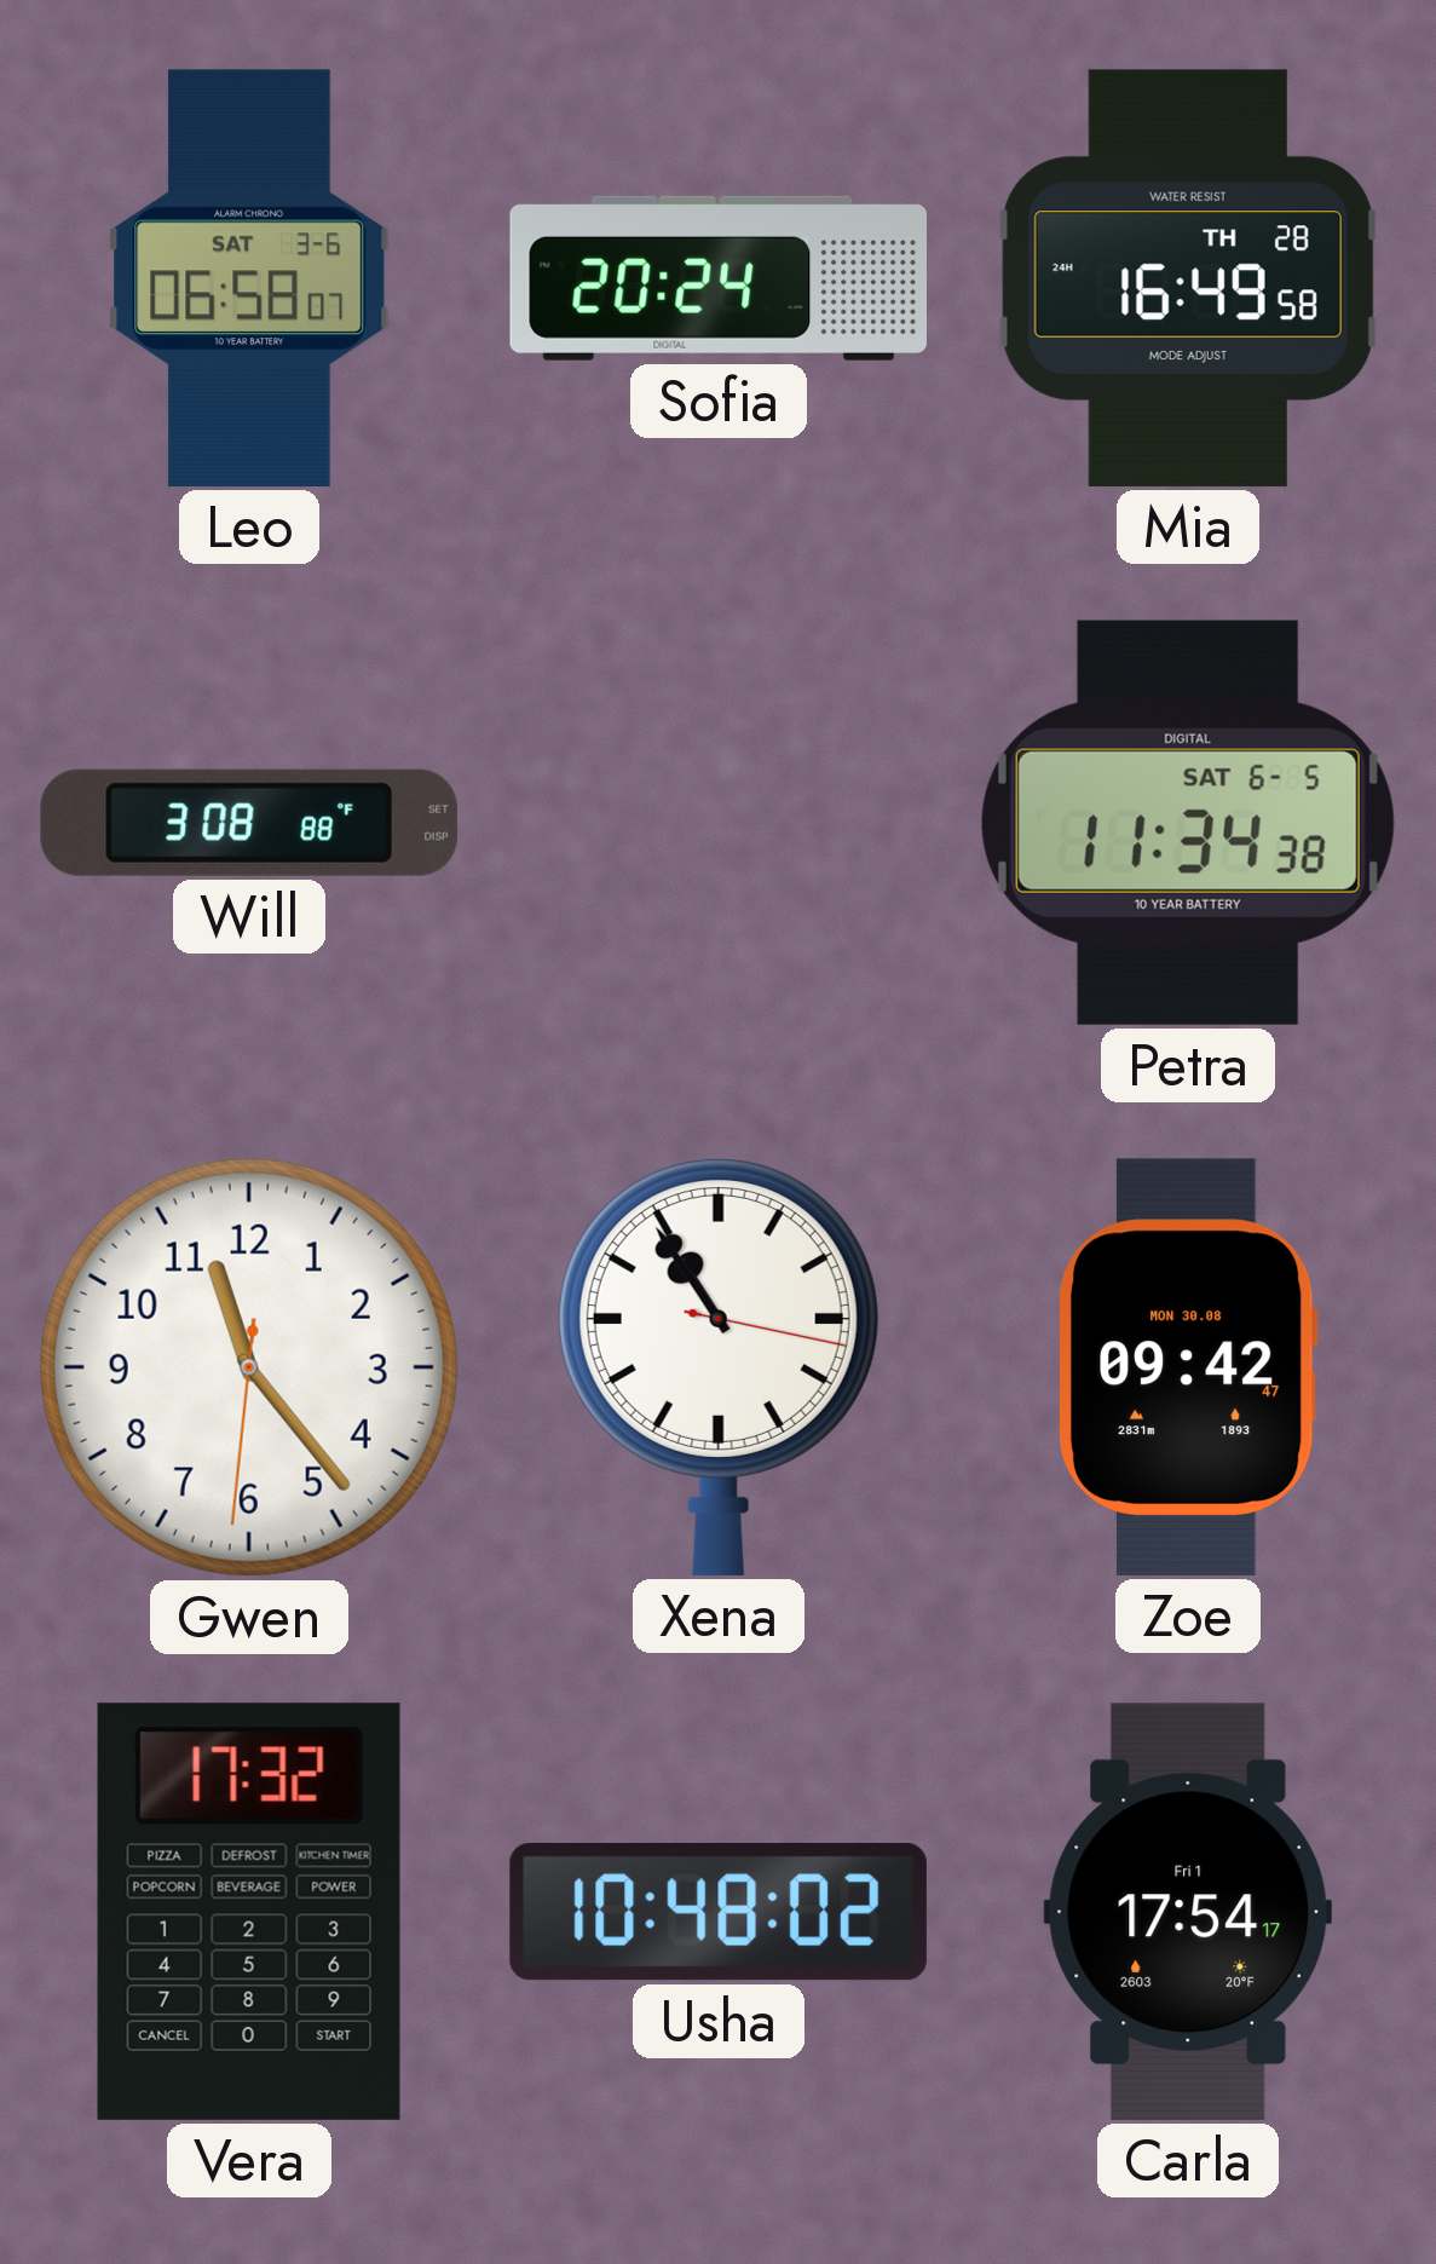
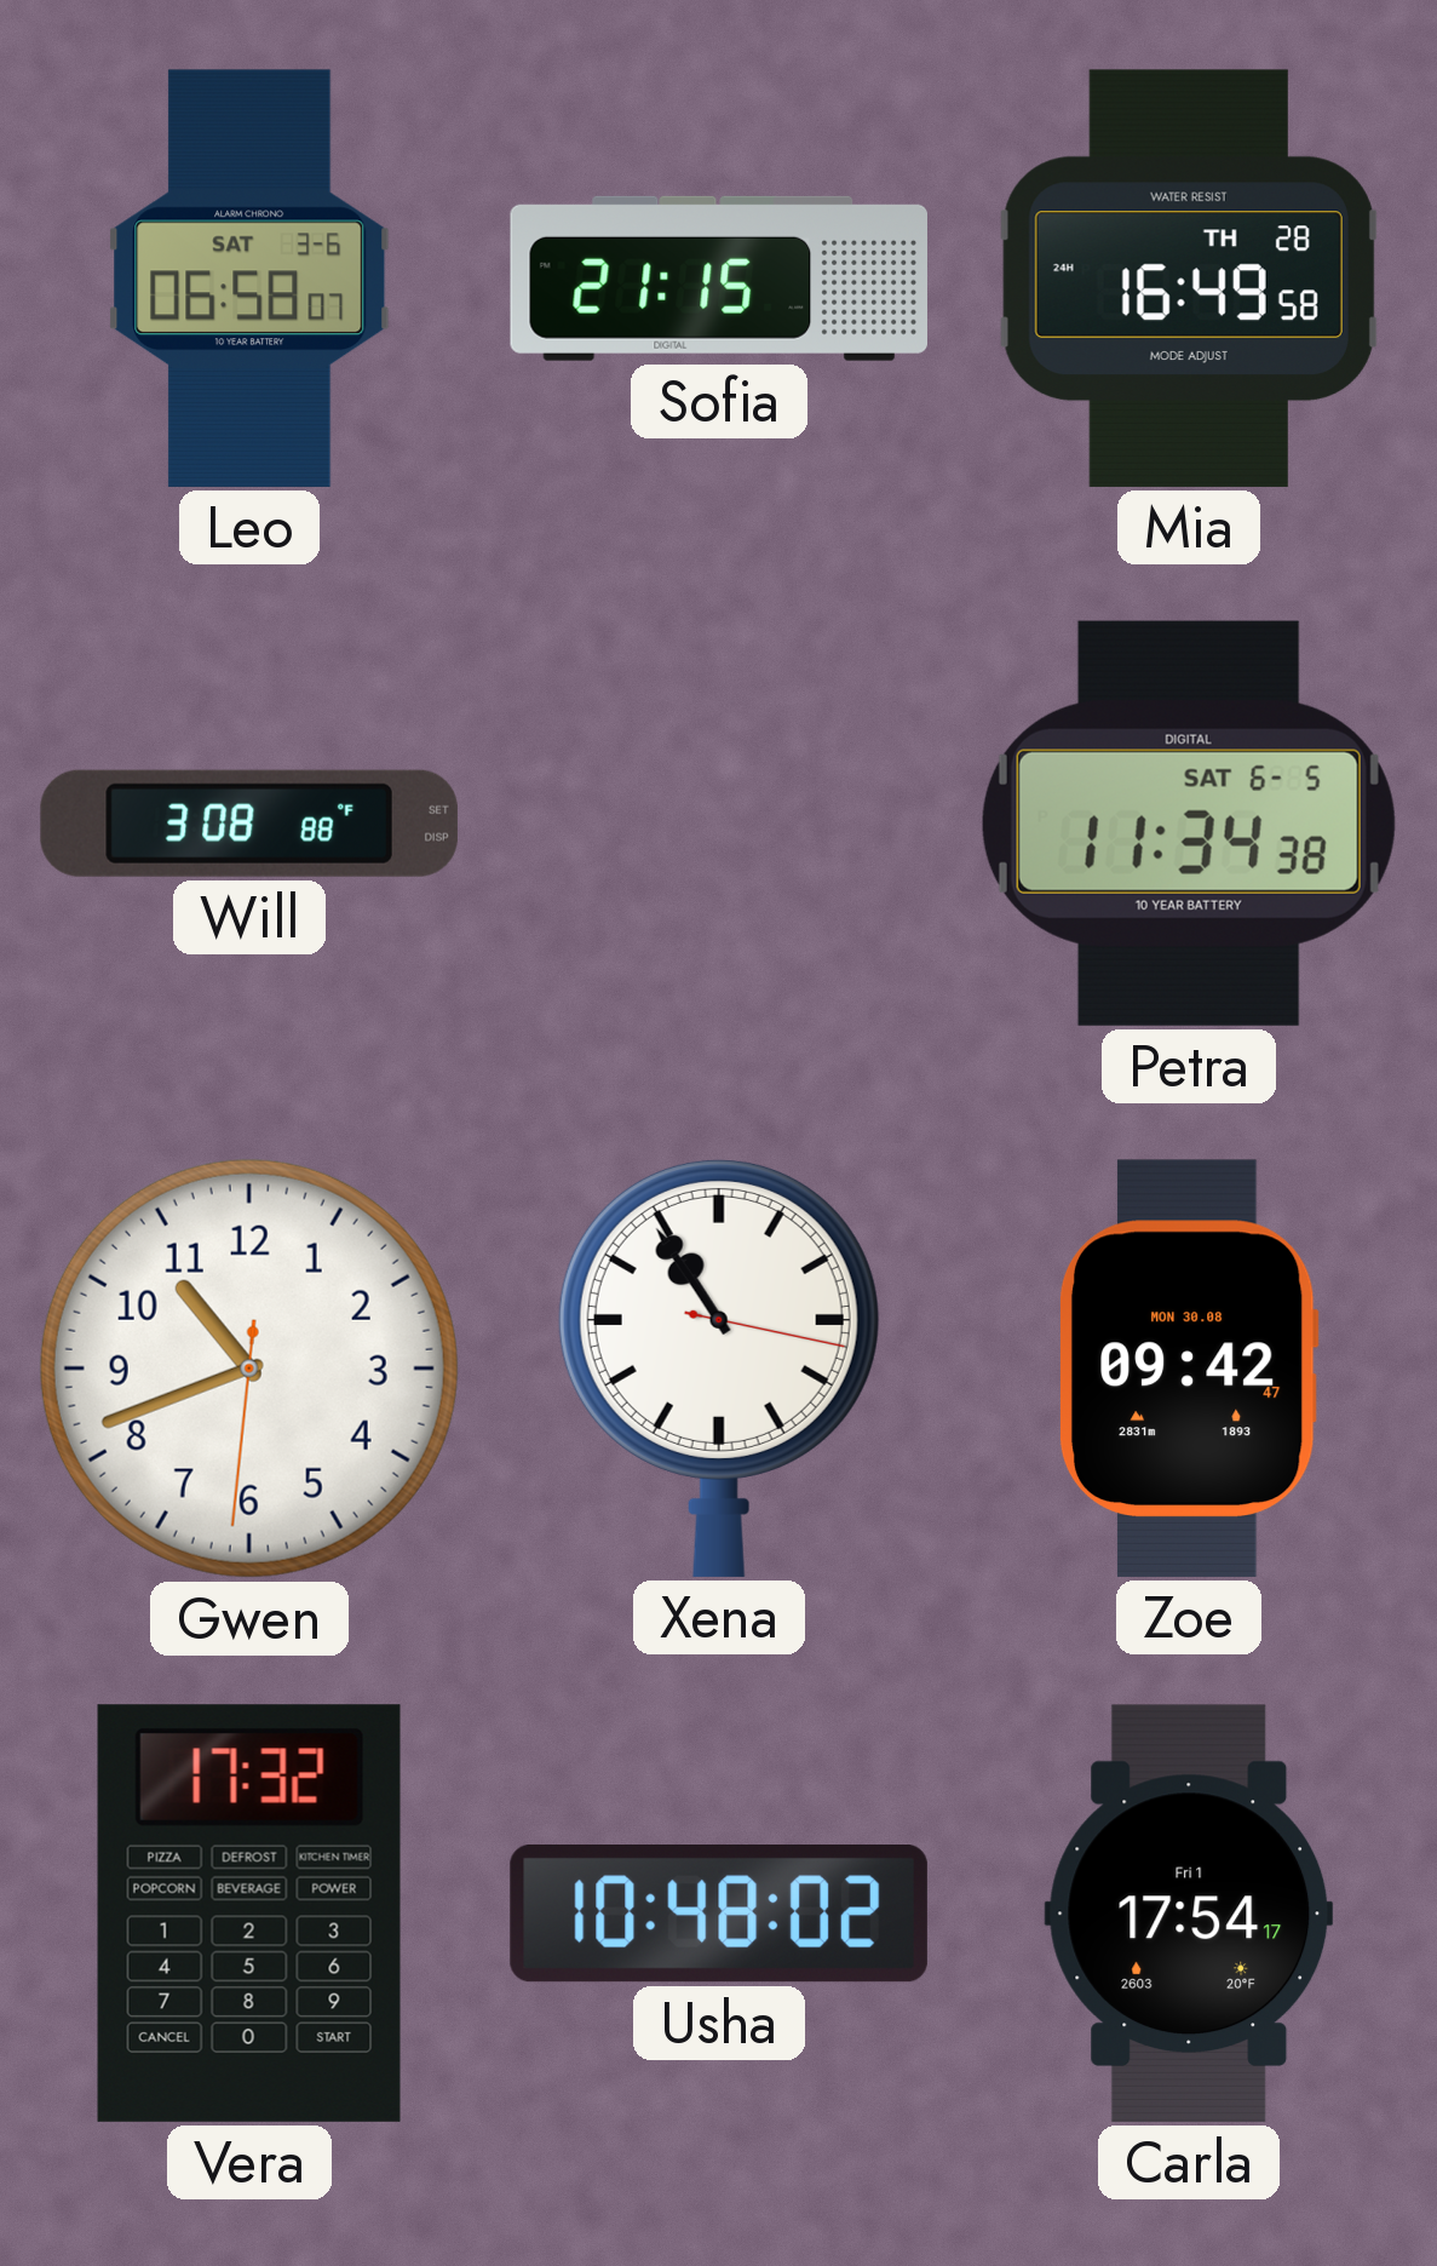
Sofia: 20:24 -> 21:15
Gwen: 11:23 -> 10:41
